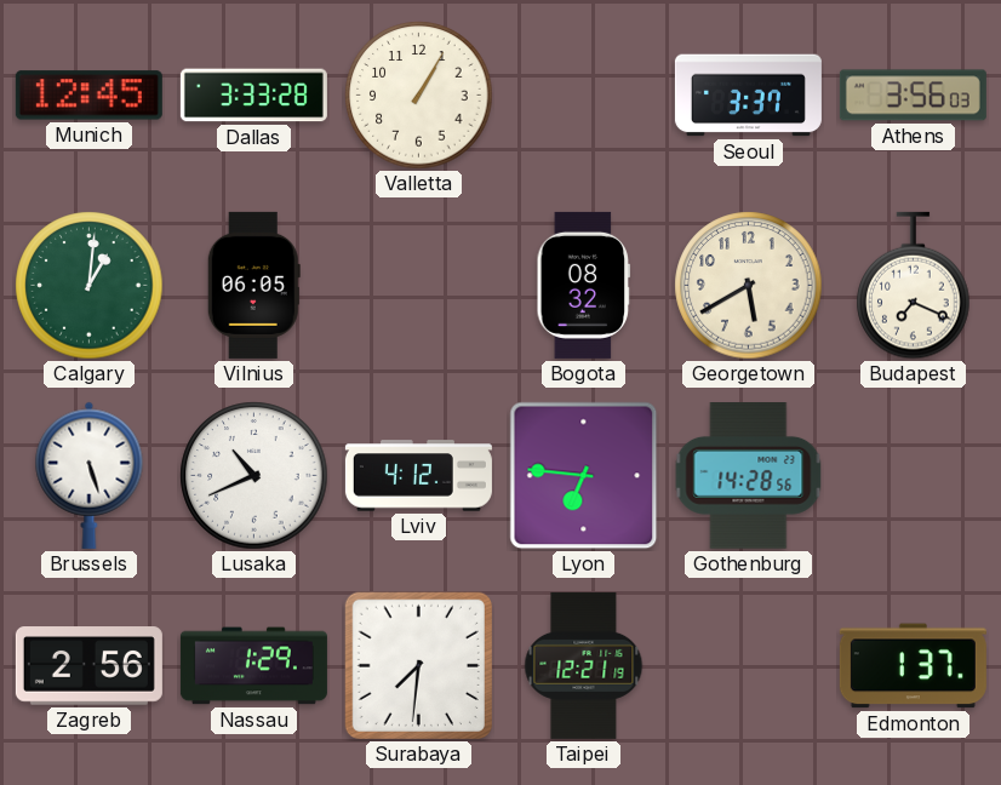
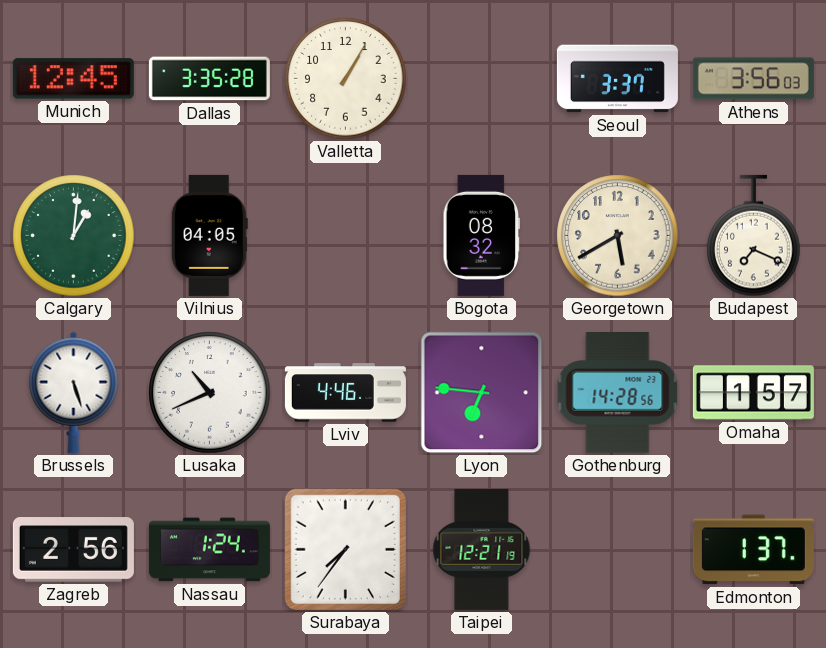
Dallas: 3:33 -> 3:35
Vilnius: 06:05 -> 04:05
Lviv: 4:12 -> 4:46
Omaha: none -> 1:57
Nassau: 1:29 -> 1:24
Surabaya: 7:31 -> 7:36
